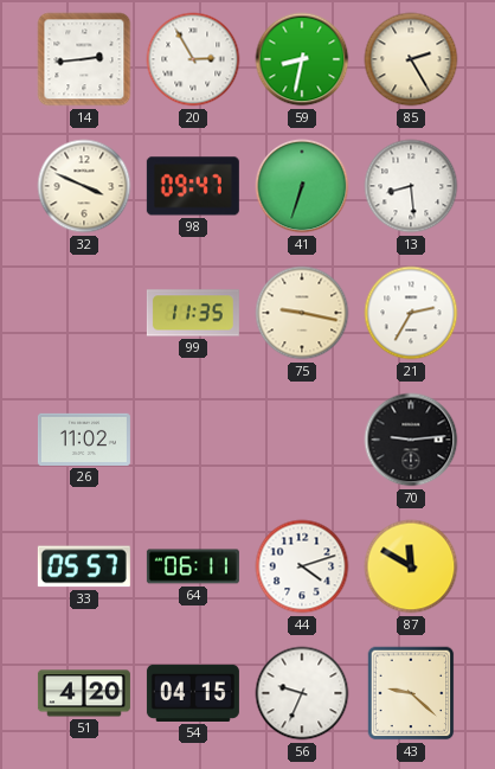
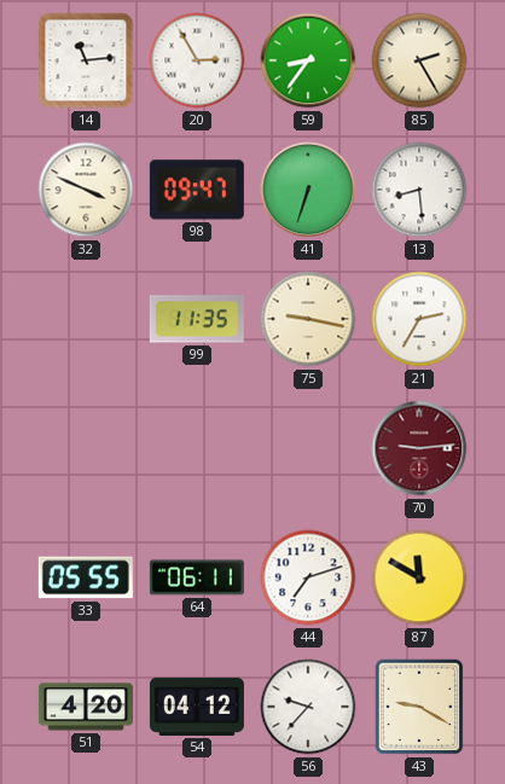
14: 2:44 -> 11:14
59: 8:32 -> 8:36
26: 11:02 -> none
70 dial: black -> burgundy
33: 05:57 -> 05:55
44: 4:12 -> 7:12
54: 04:15 -> 04:12
56: 9:34 -> 9:37
43: 9:22 -> 9:20
